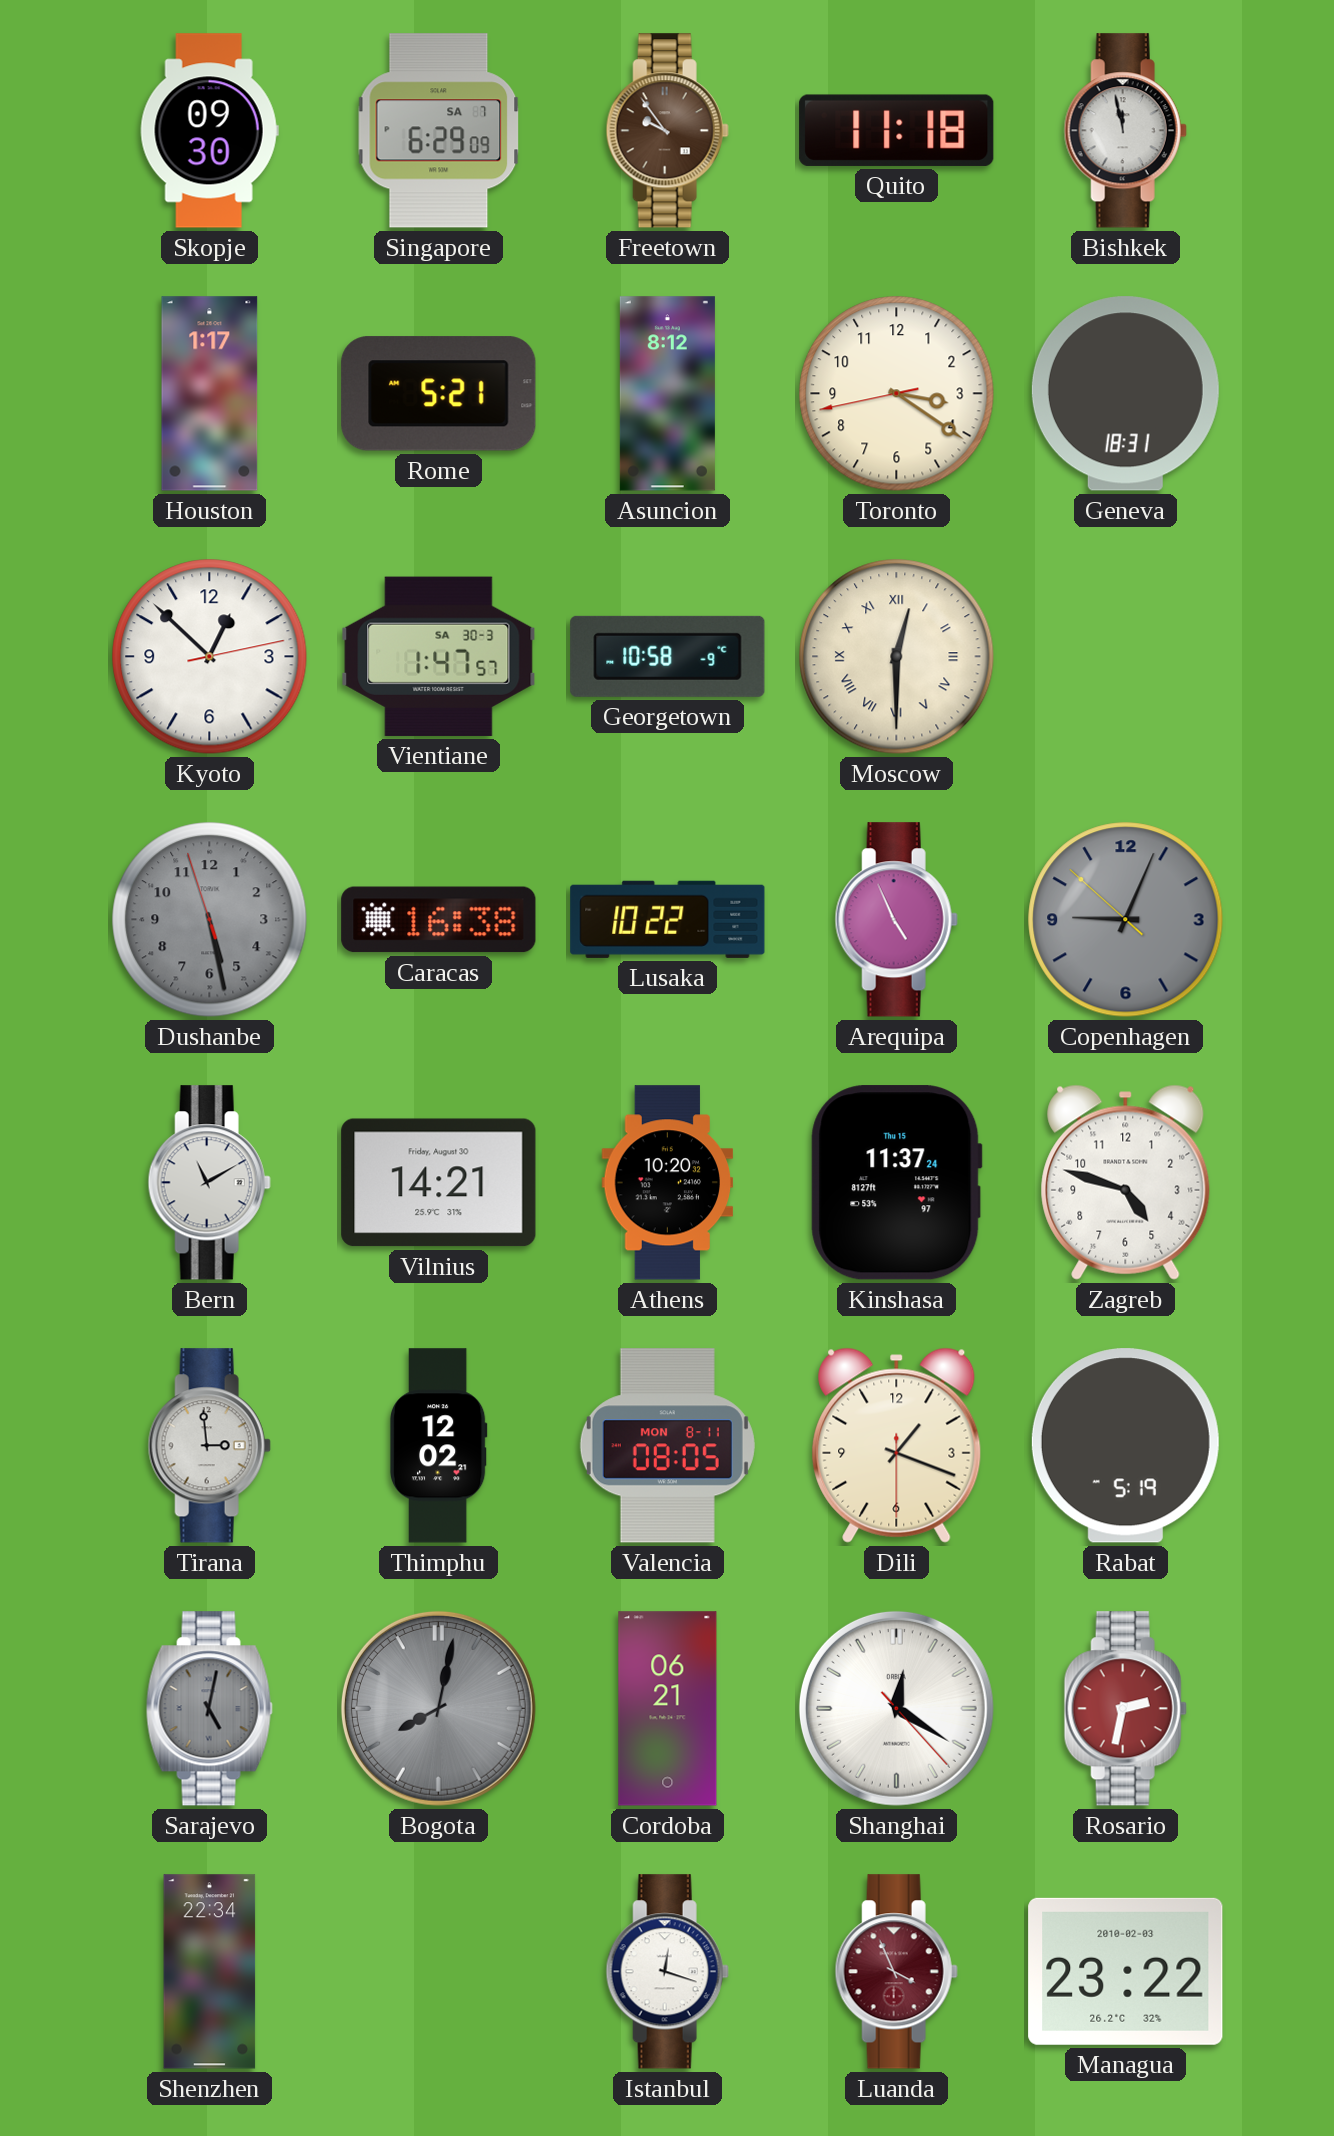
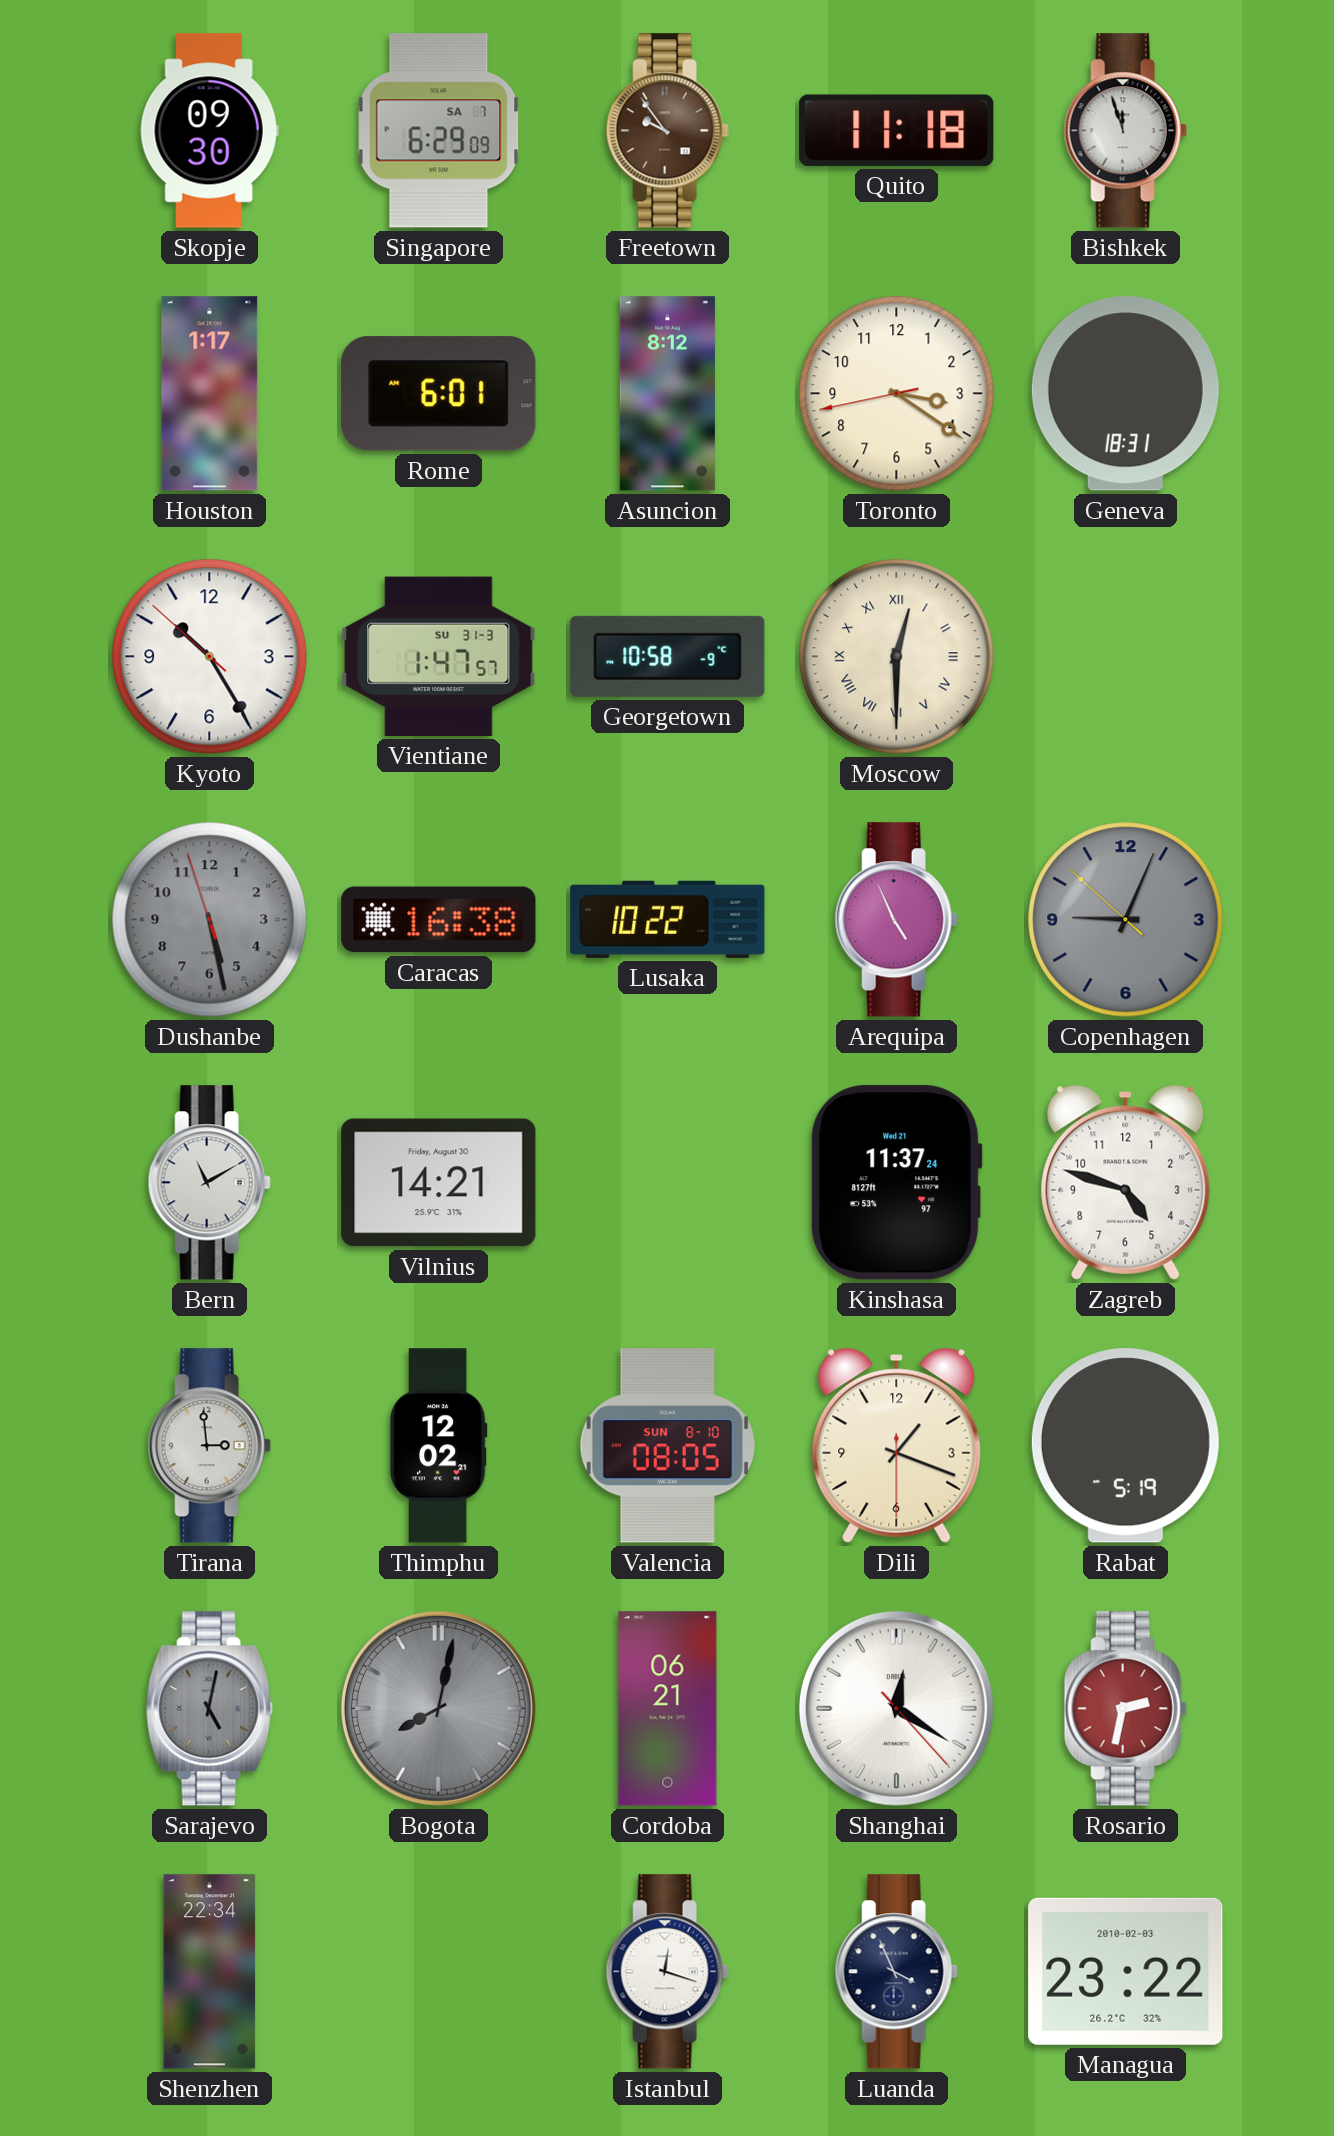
Bishkek: 11:58 -> 11:57
Rome: 5:21 -> 6:01
Kyoto: 12:52 -> 10:24
Vientiane date: SA 30-3 -> SU 31-3
Athens: 10:20 -> none
Kinshasa date: Thu 15 -> Wed 21
Valencia date: MON 8-11 -> SUN 8-10
Luanda dial: burgundy -> navy
